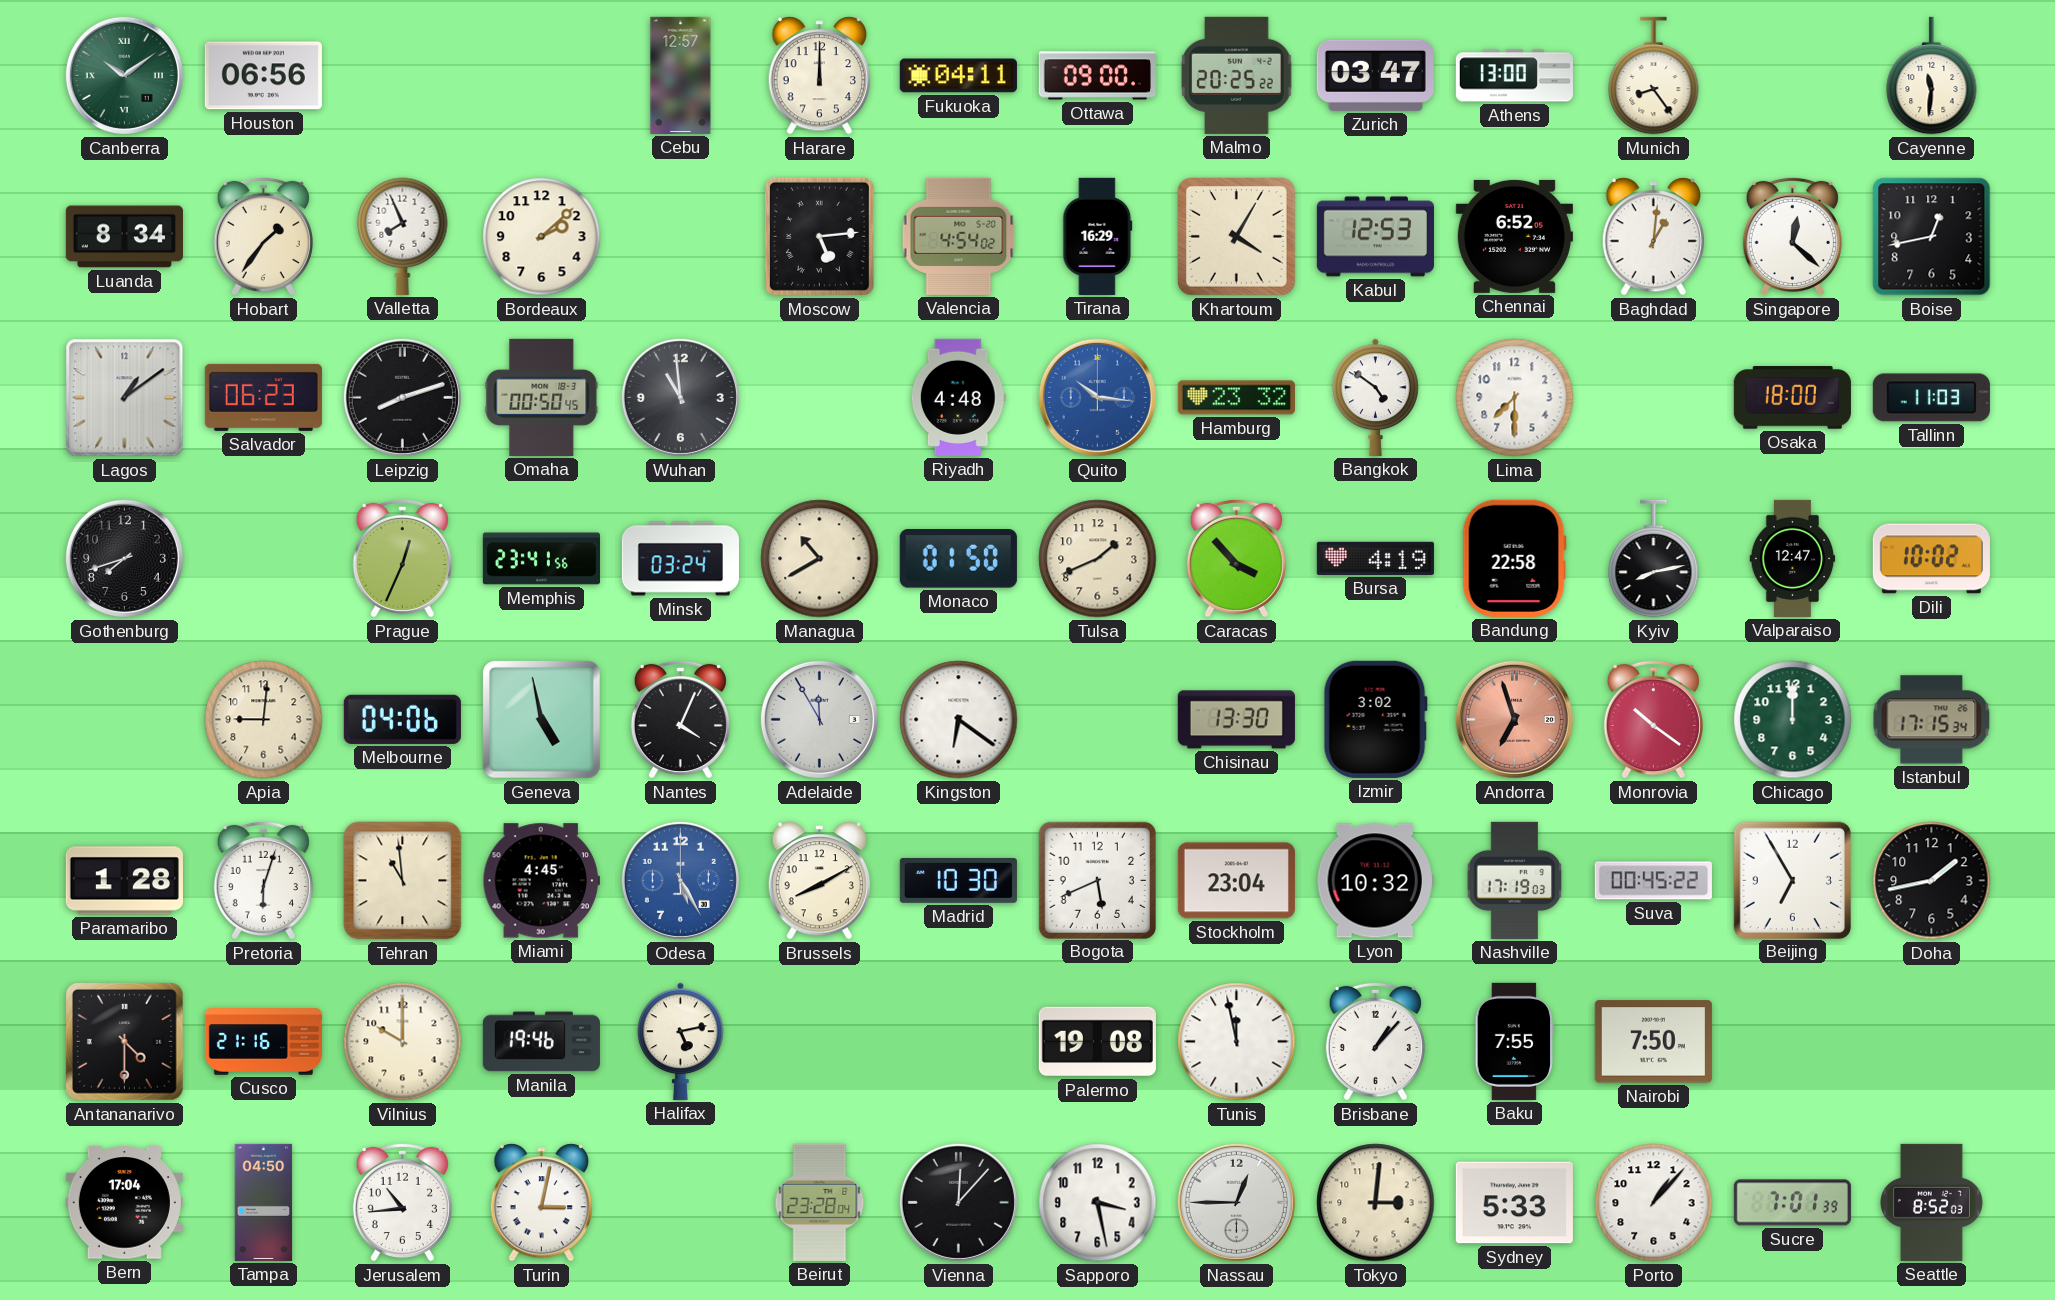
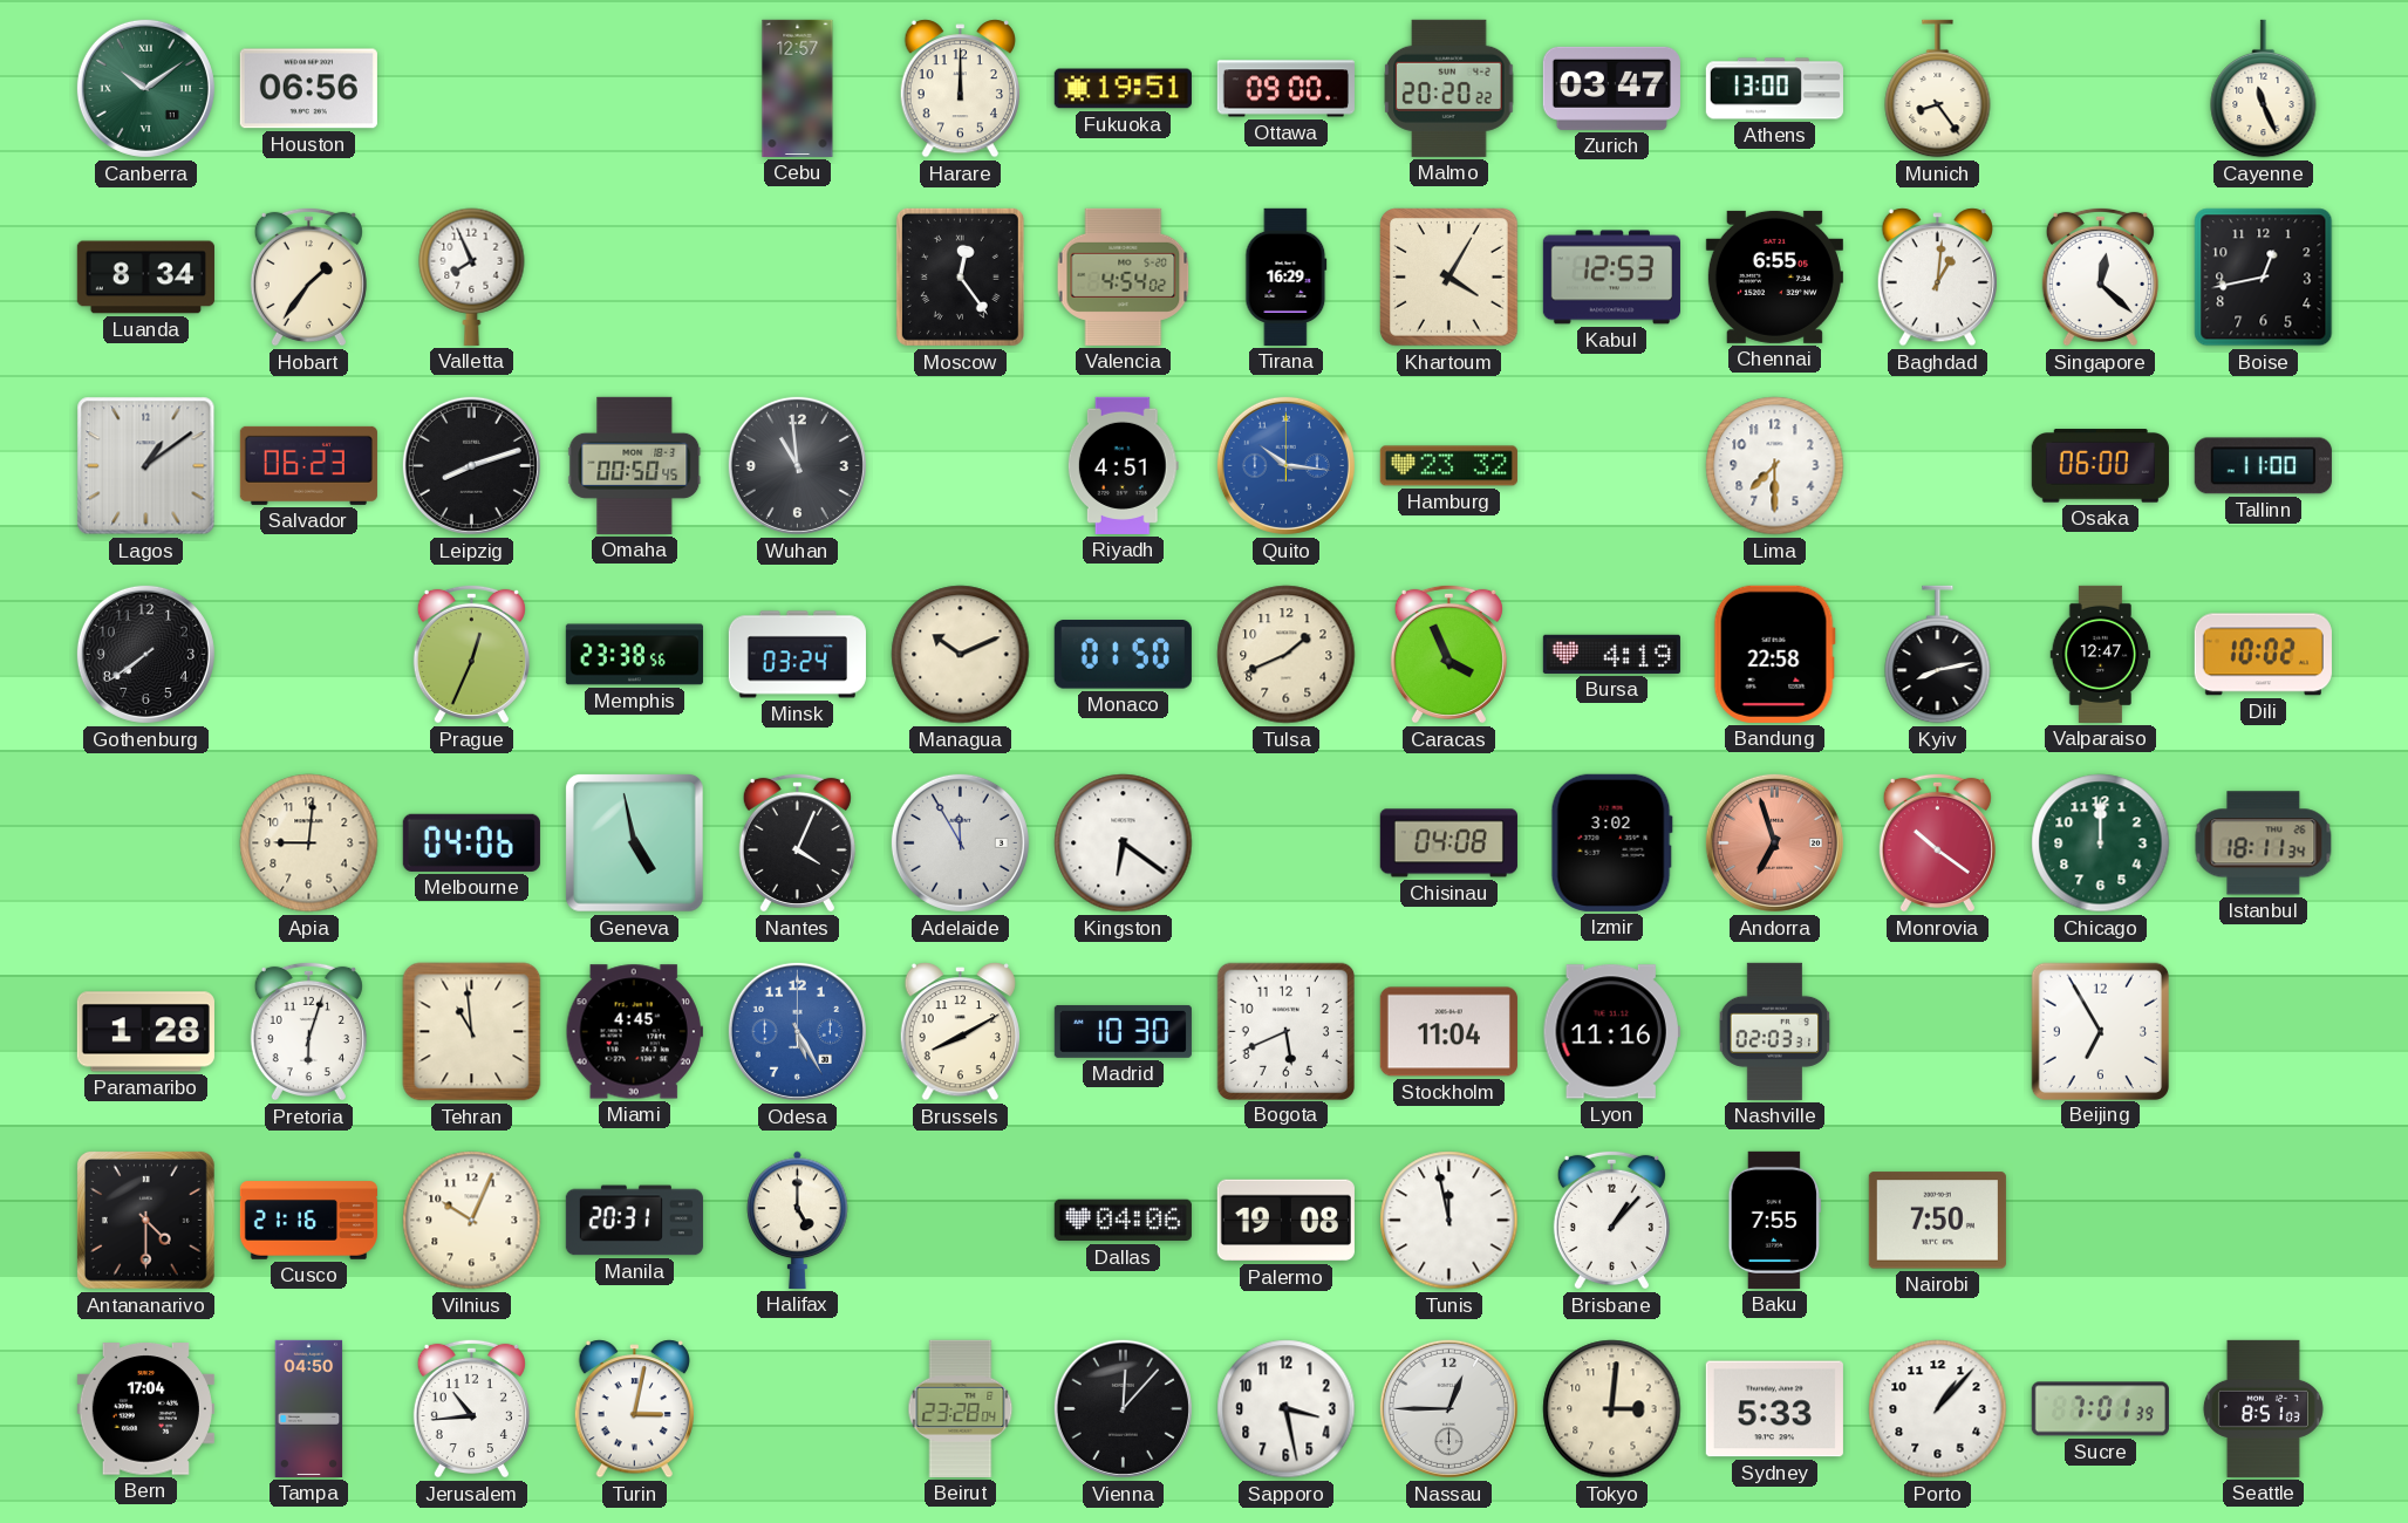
Fukuoka: 04:11 -> 19:51
Malmo: 20:25 -> 20:20
Cayenne: 11:31 -> 11:26
Bordeaux: 2:08 -> none
Moscow: 5:14 -> 12:24
Chennai: 6:52 -> 6:55
Riyadh: 4:48 -> 4:51
Bangkok: 4:51 -> none
Osaka: 18:00 -> 06:00
Tallinn: 11:03 -> 11:00
Gothenburg: 7:42 -> 7:39
Memphis: 23:41 -> 23:38
Managua: 10:40 -> 10:11
Caracas: 3:53 -> 3:56
Chisinau: 13:30 -> 04:08
Istanbul: 17:15 -> 18:11
Stockholm: 23:04 -> 11:04
Lyon: 10:32 -> 11:16
Nashville: 17:19 -> 02:03
Suva: 00:45 -> none
Doha: 1:43 -> none
Vilnius: 10:00 -> 10:04
Manila: 19:46 -> 20:31
Halifax: 5:13 -> 5:00
Dallas: none -> 04:06
Seattle: 8:52 -> 8:51
